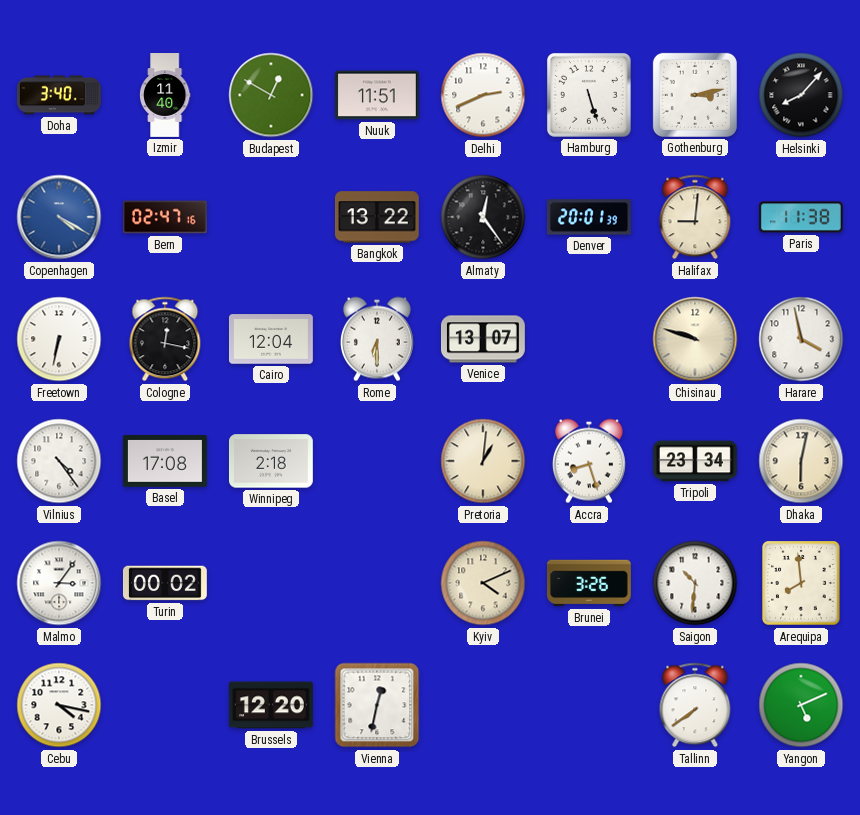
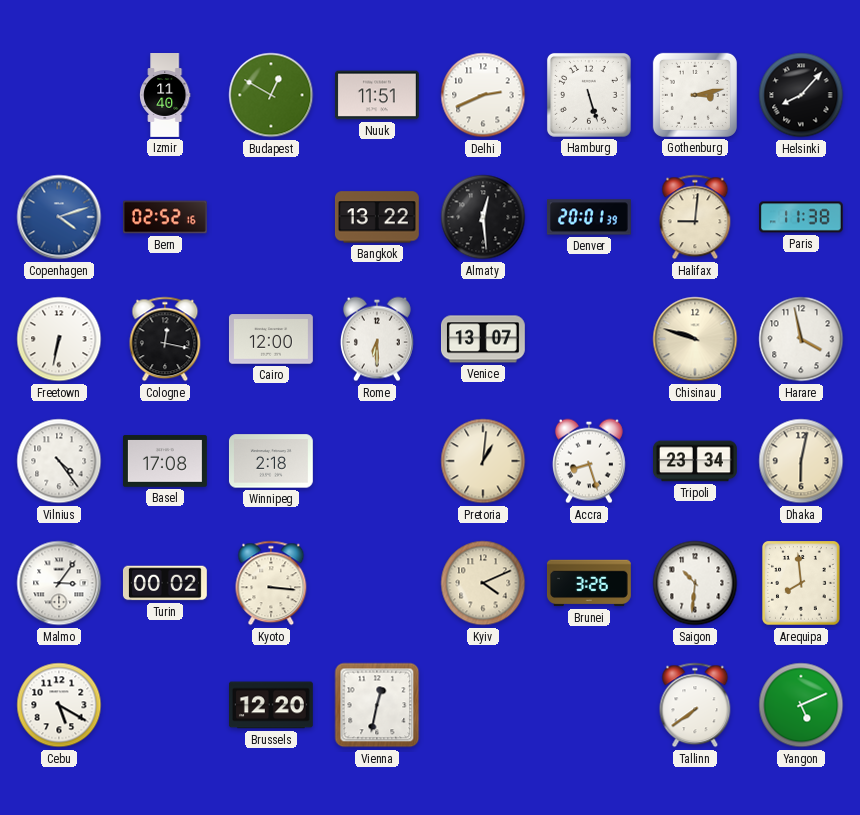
Doha: 3:40 -> none
Copenhagen: 4:20 -> 4:12
Bern: 02:47 -> 02:52
Almaty: 12:24 -> 12:29
Cairo: 12:04 -> 12:00
Kyoto: none -> 3:16
Cebu: 4:17 -> 5:20
